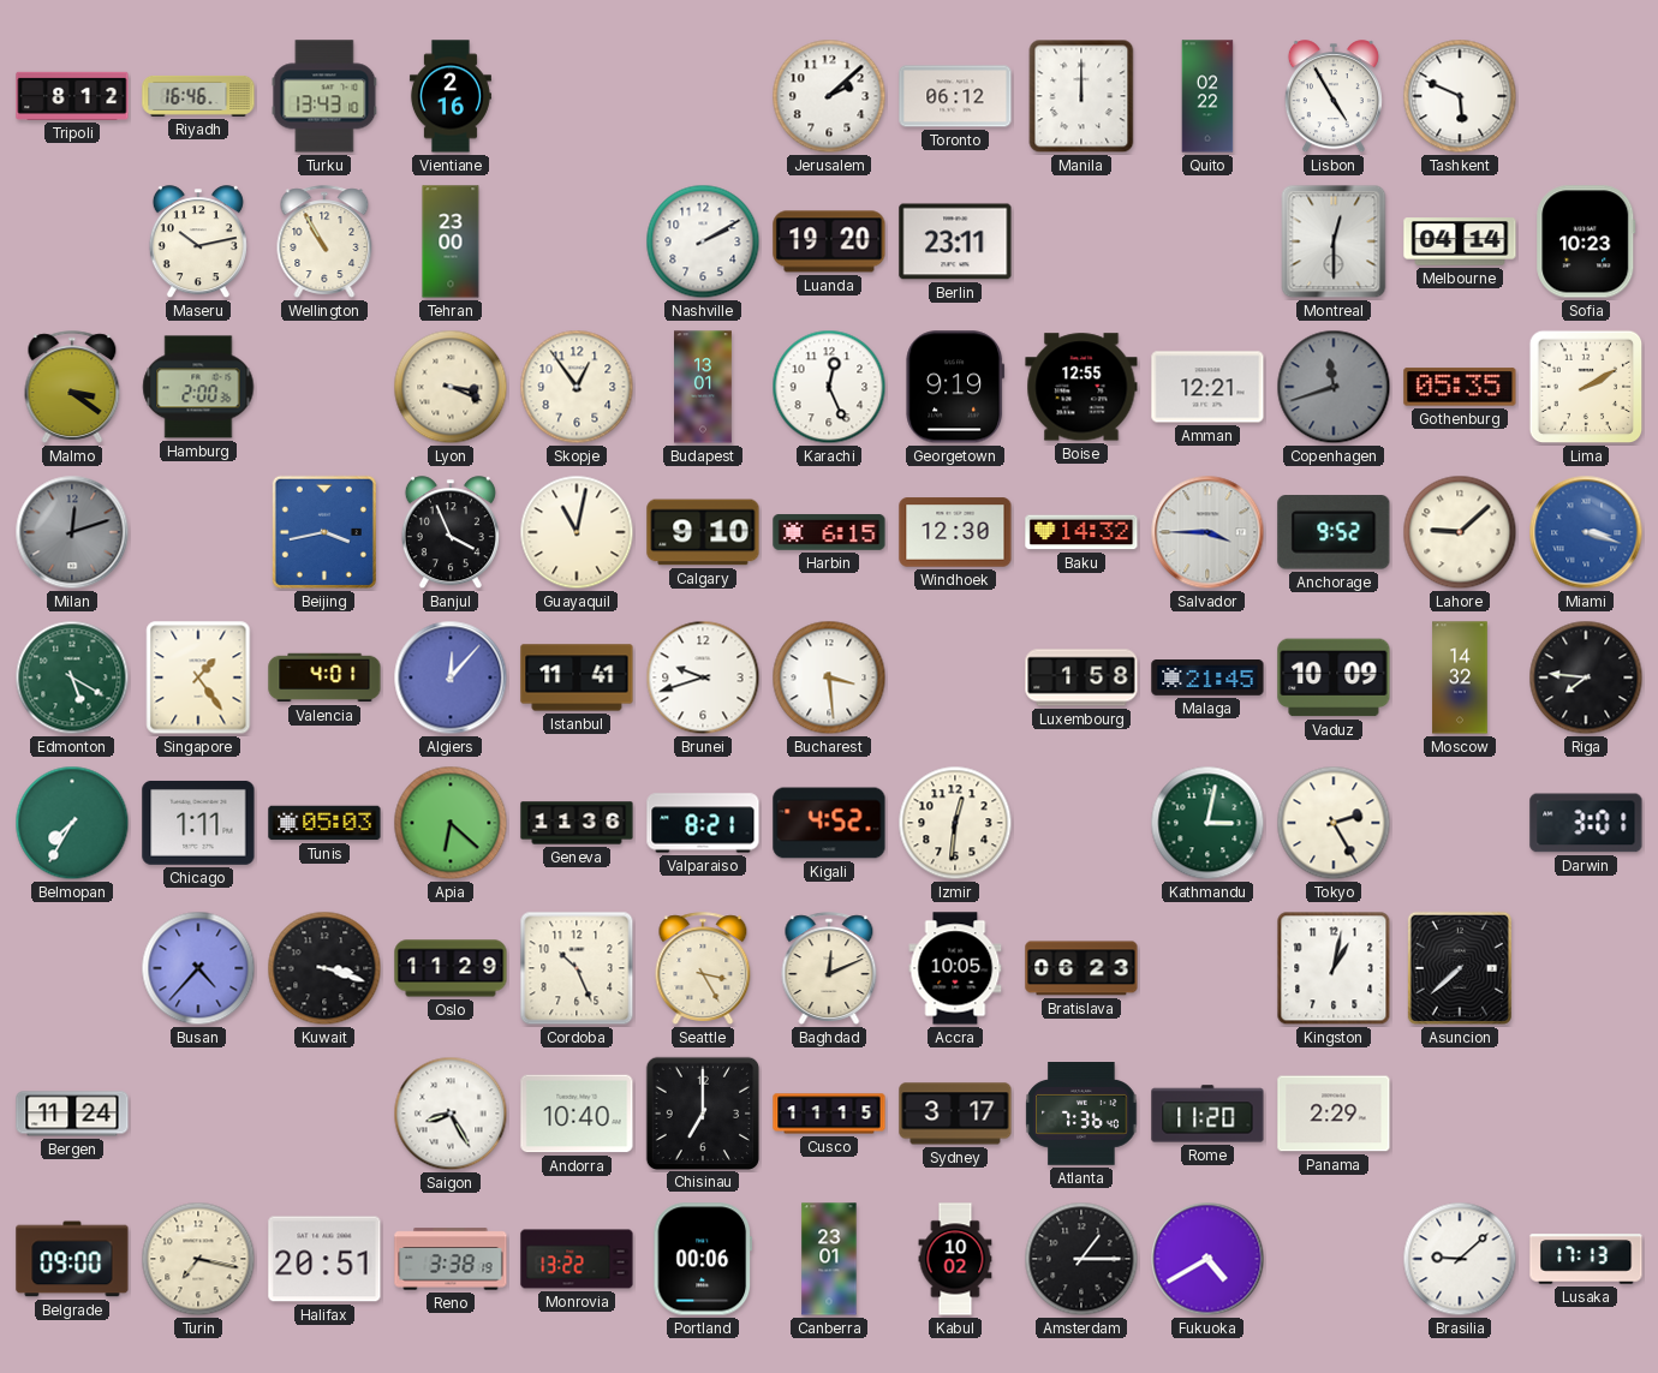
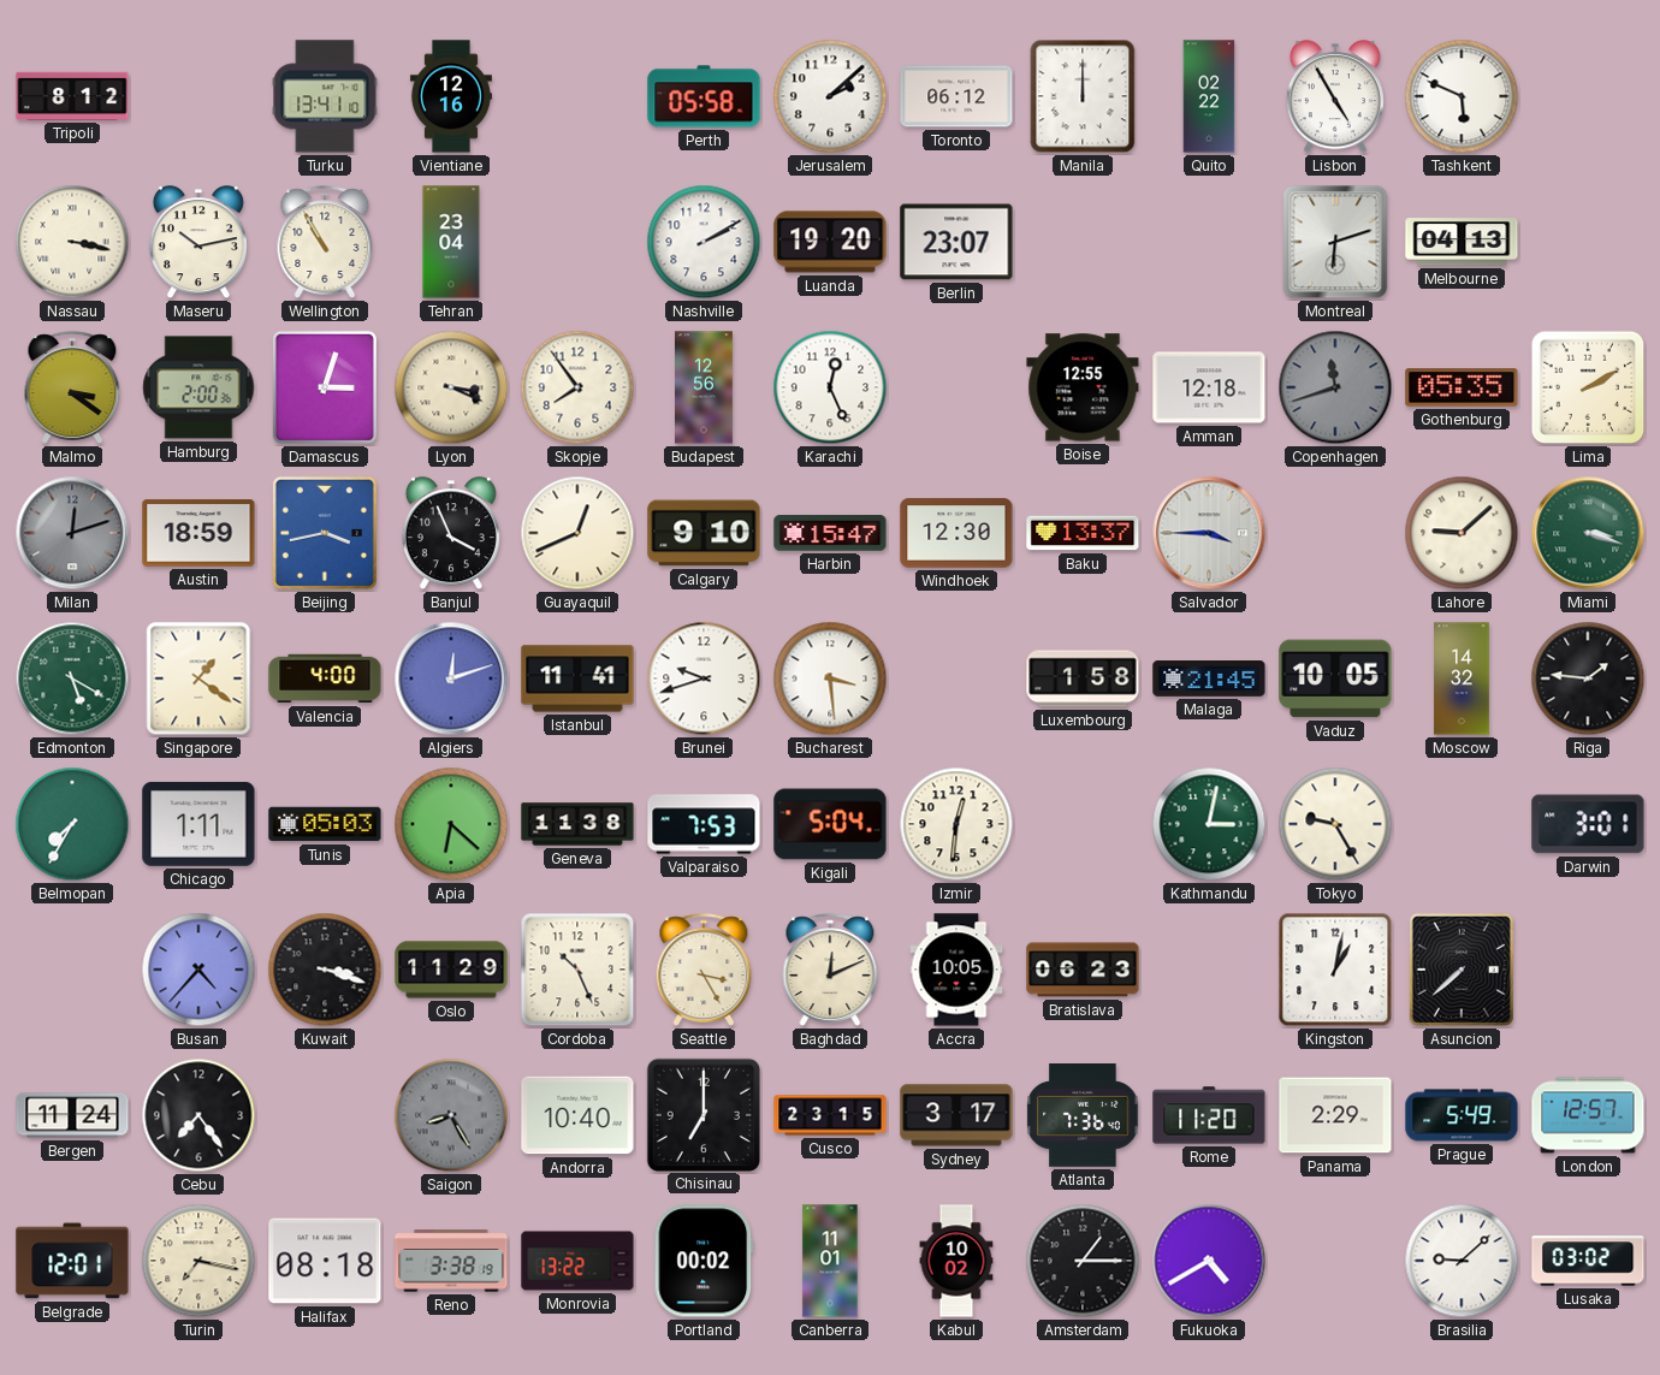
Riyadh: 16:46 -> none
Turku: 13:43 -> 13:41
Vientiane: 2:16 -> 12:16
Perth: none -> 05:58
Nassau: none -> 3:17
Tehran: 23:00 -> 23:04
Berlin: 23:11 -> 23:07
Montreal: 12:30 -> 6:12
Melbourne: 04:14 -> 04:13
Sofia: 10:23 -> none
Damascus: none -> 3:03
Skopje: 12:54 -> 7:54
Budapest: 13:01 -> 12:56
Georgetown: 9:19 -> none
Amman: 12:21 -> 12:18
Austin: none -> 18:59
Guayaquil: 11:02 -> 12:41
Harbin: 6:15 -> 15:47
Baku: 14:32 -> 13:37
Anchorage: 9:52 -> none
Miami dial: blue -> green
Singapore: 1:24 -> 1:21
Valencia: 4:01 -> 4:00
Algiers: 12:07 -> 12:12
Vaduz: 10:09 -> 10:05
Riga: 7:46 -> 1:46
Geneva: 11:36 -> 11:38
Valparaiso: 8:21 -> 7:53
Kigali: 4:52 -> 5:04
Tokyo: 2:25 -> 9:25
Cebu: none -> 7:24
Saigon dial: white -> grey
Cusco: 11:15 -> 23:15
Prague: none -> 5:49
London: none -> 12:57
Belgrade: 09:00 -> 12:01
Halifax: 20:51 -> 08:18
Portland: 00:06 -> 00:02
Canberra: 23:01 -> 11:01
Lusaka: 17:13 -> 03:02
